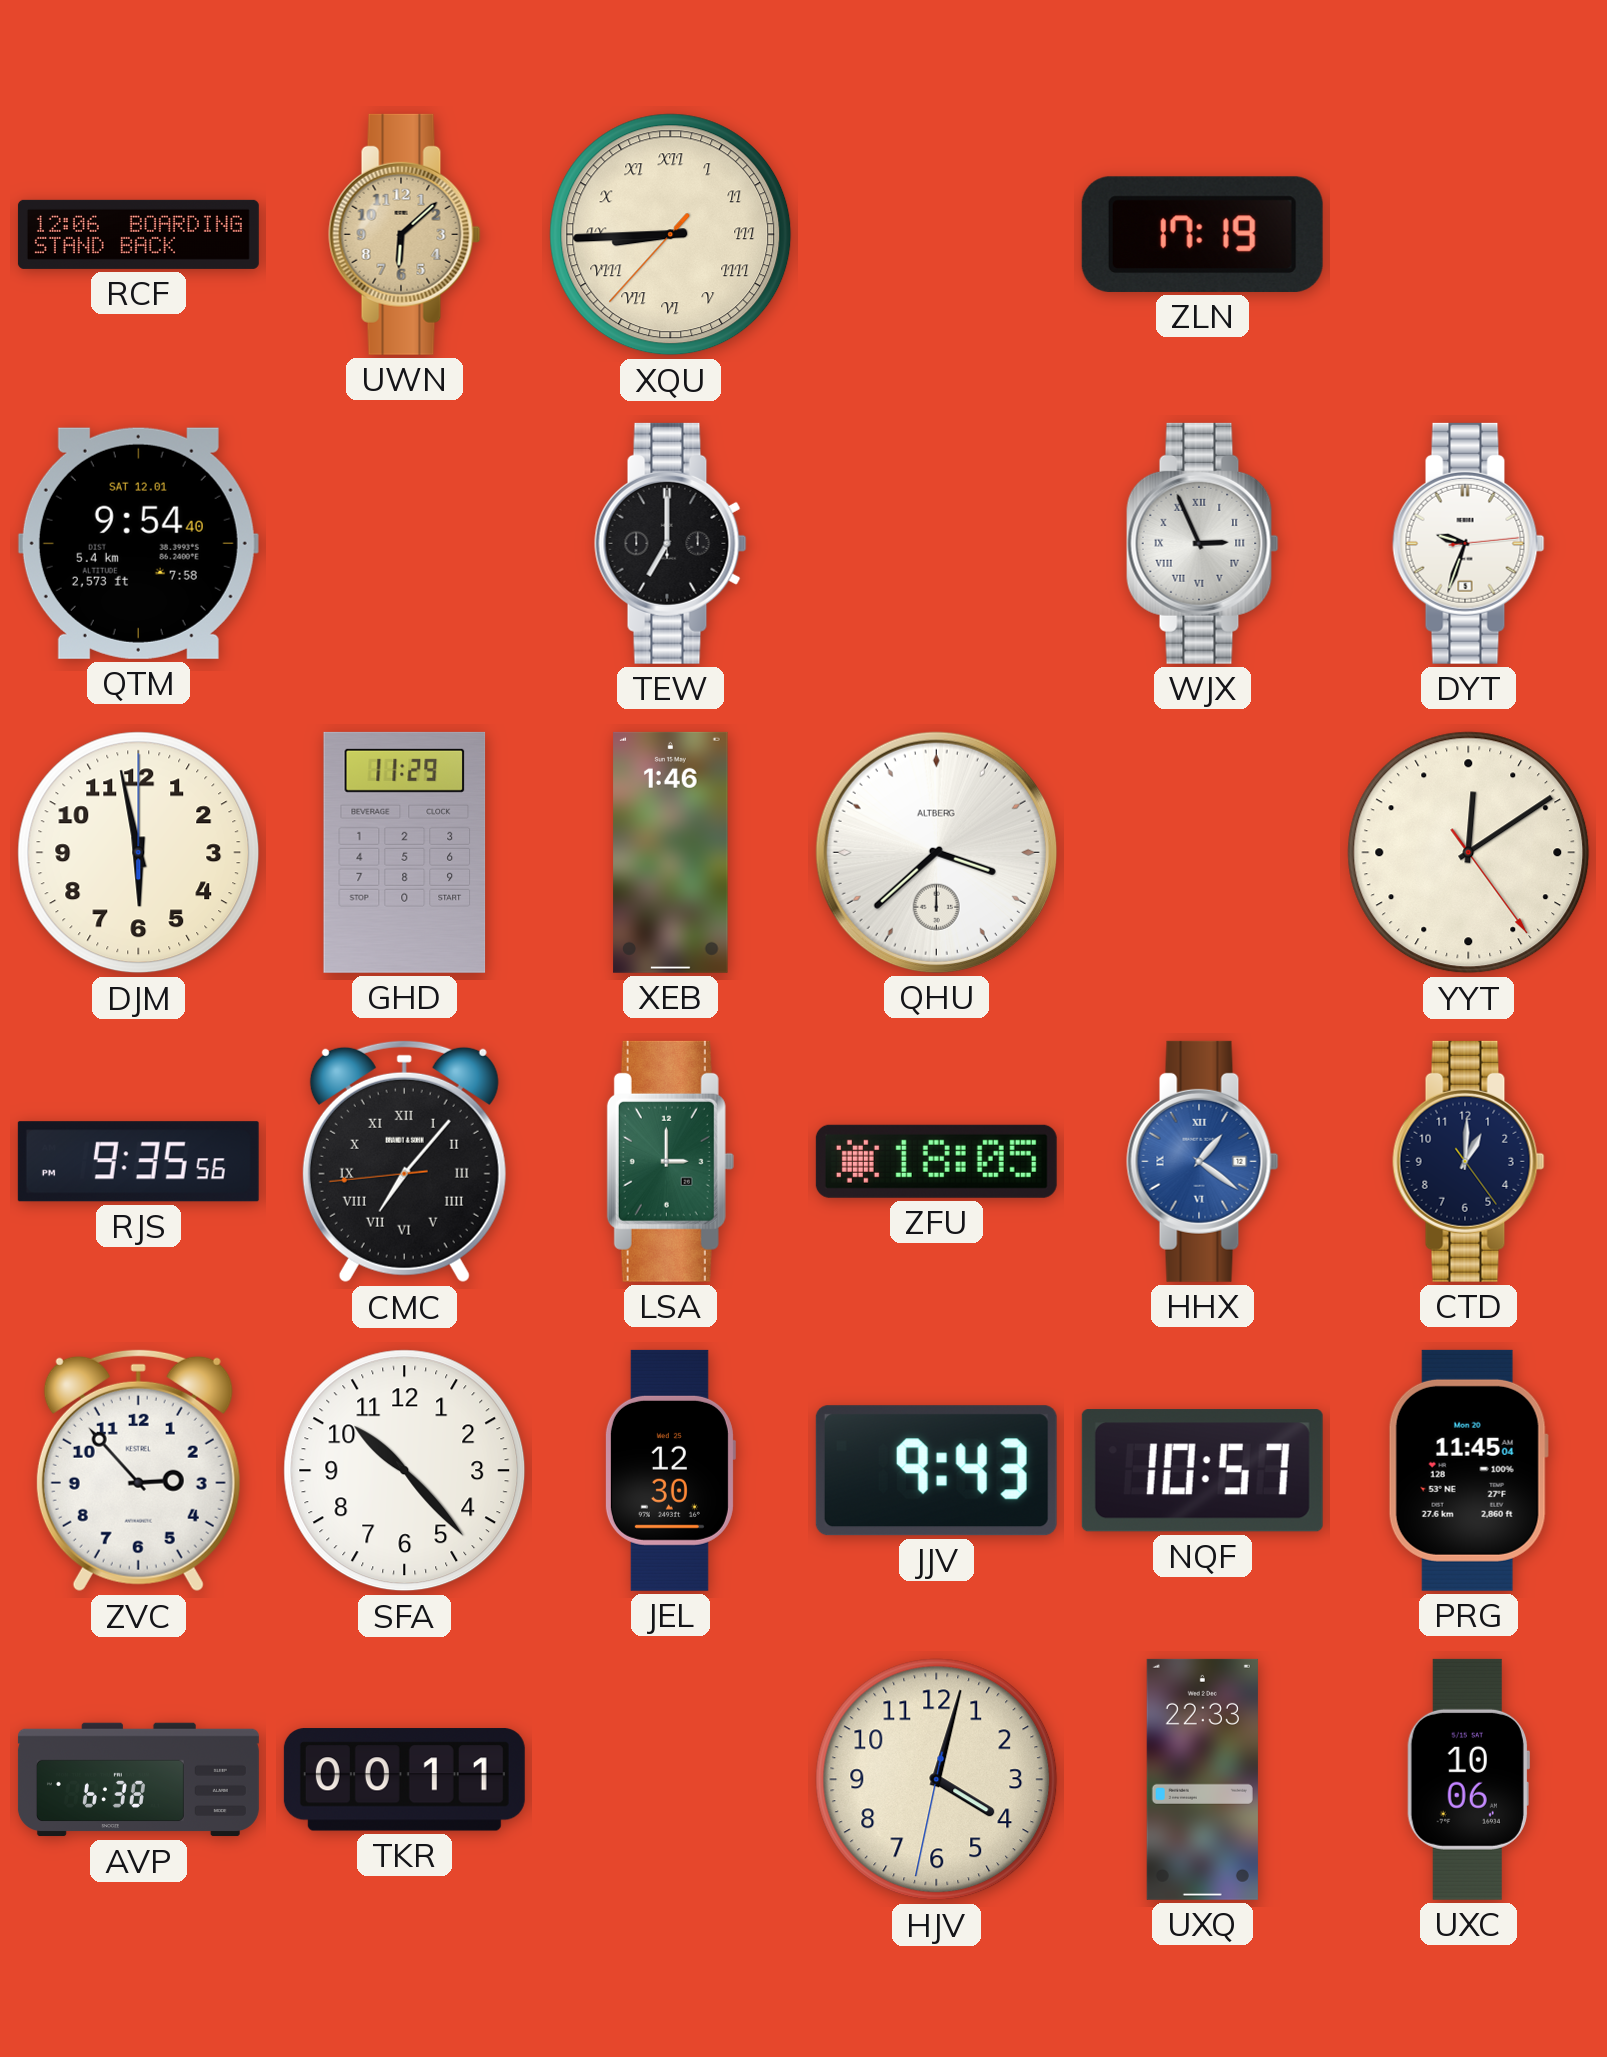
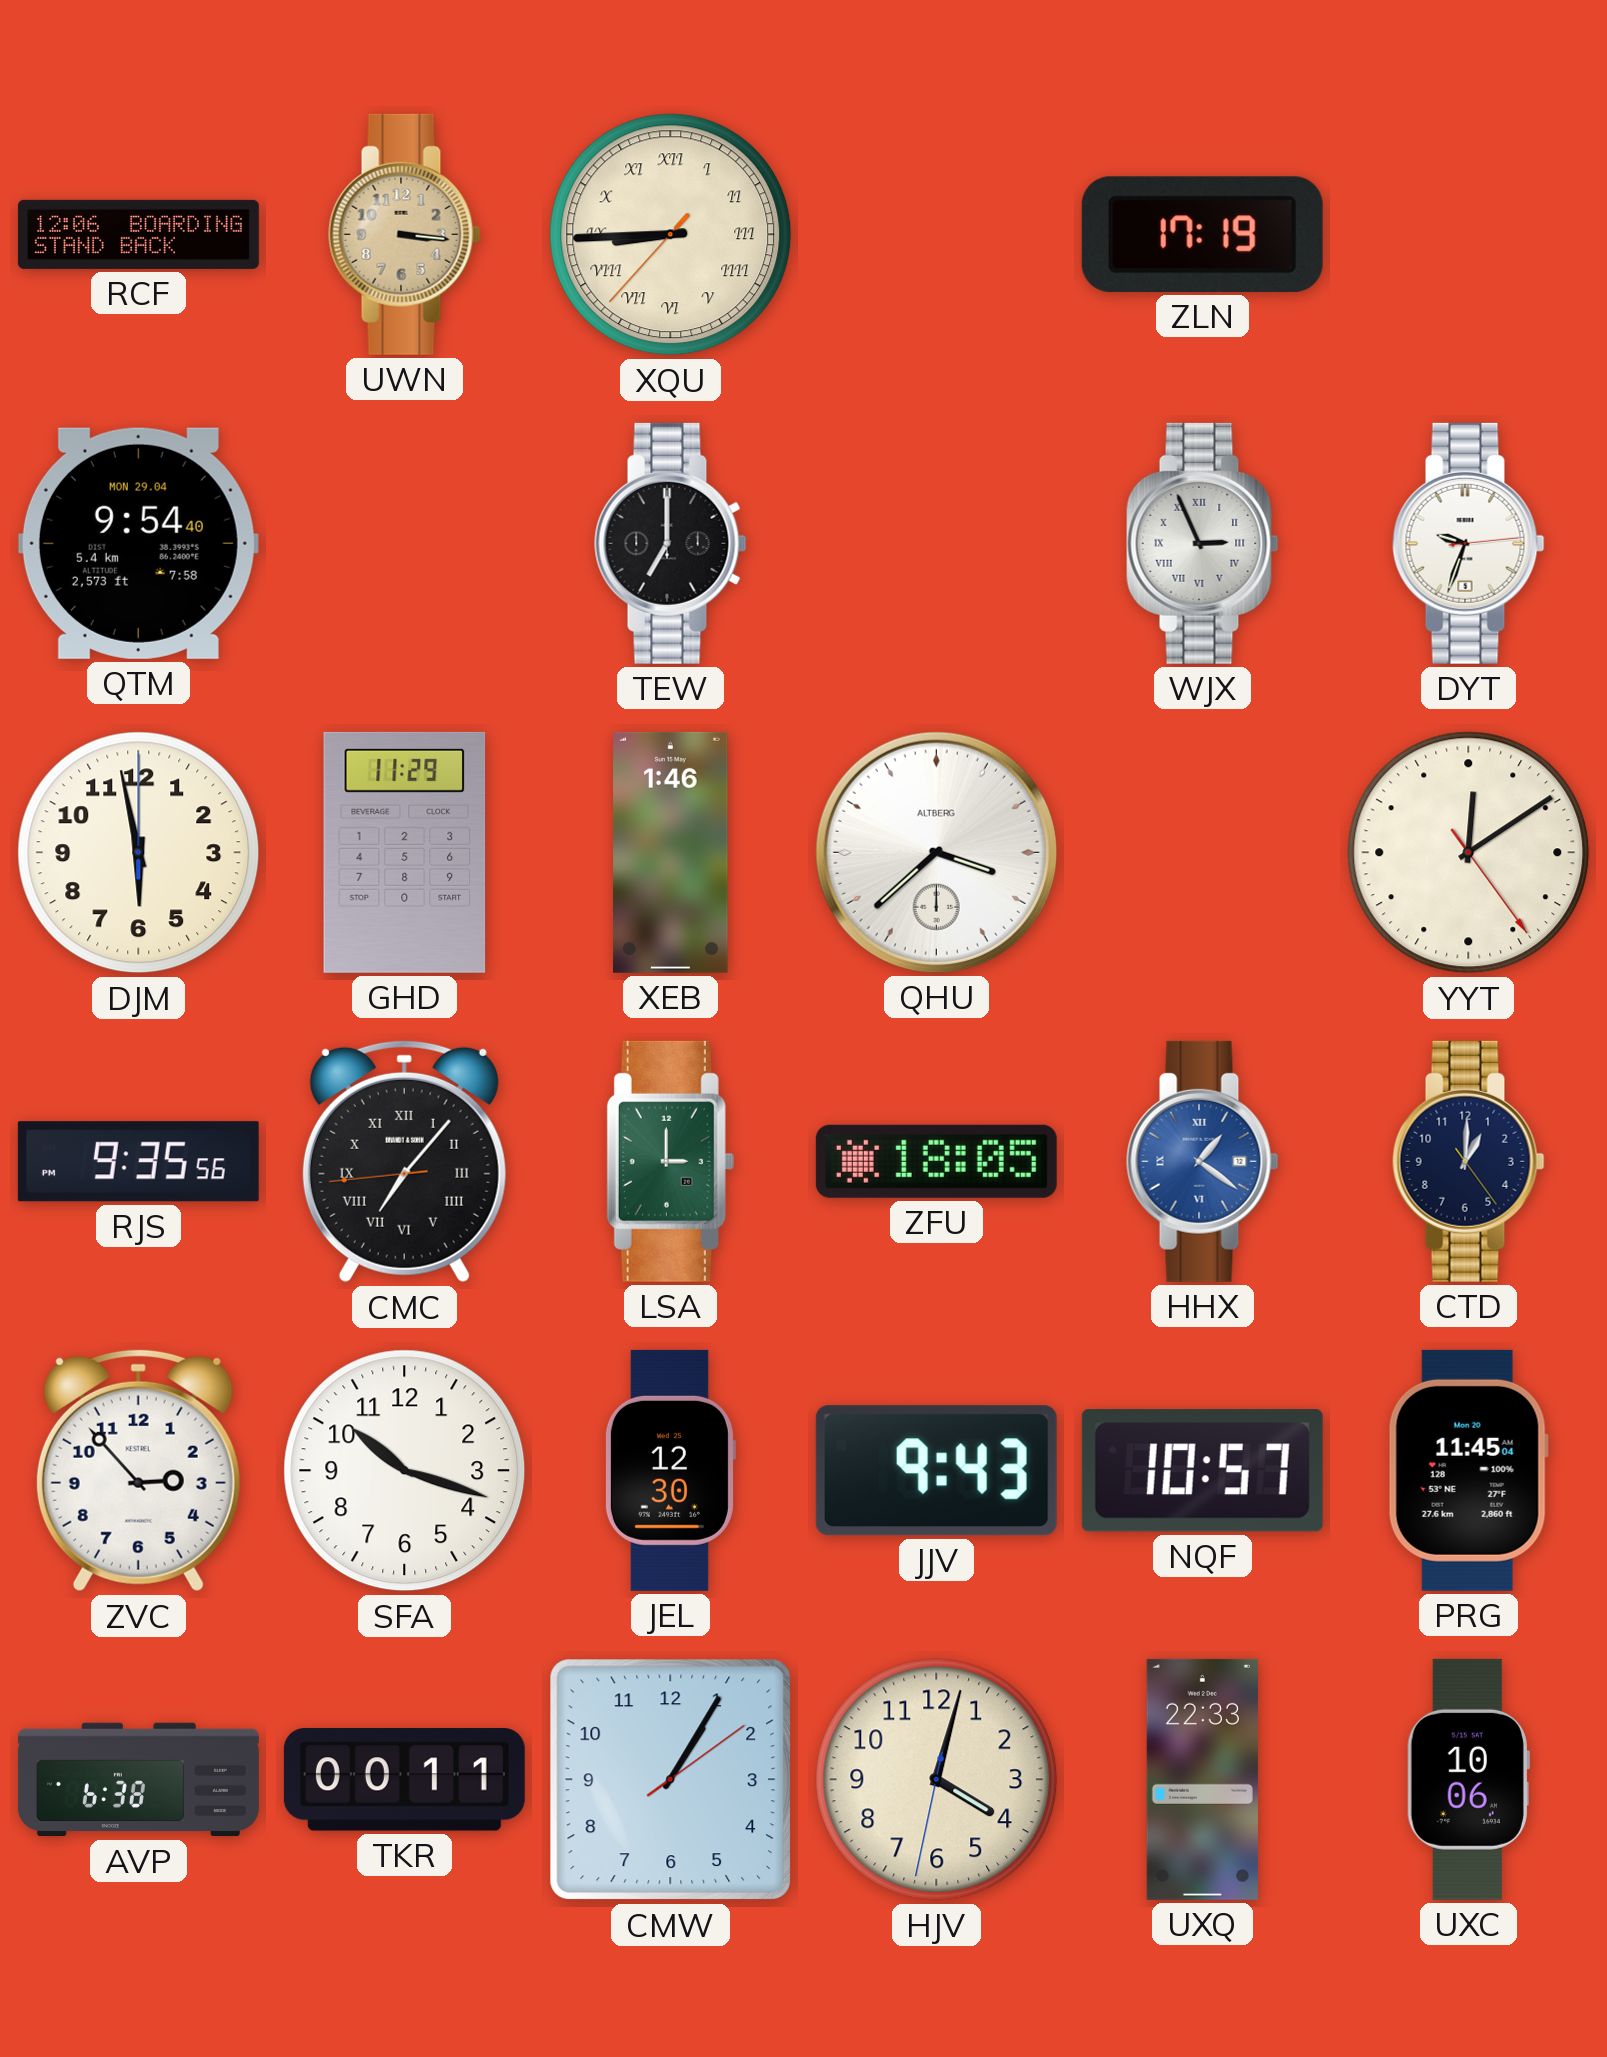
UWN: 6:08 -> 3:16
QTM date: SAT 12.01 -> MON 29.04
SFA: 10:23 -> 10:18
CMW: none -> 1:05
